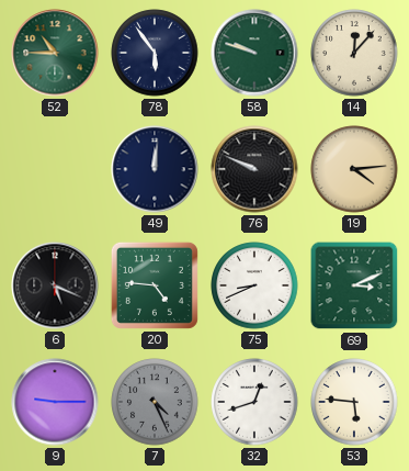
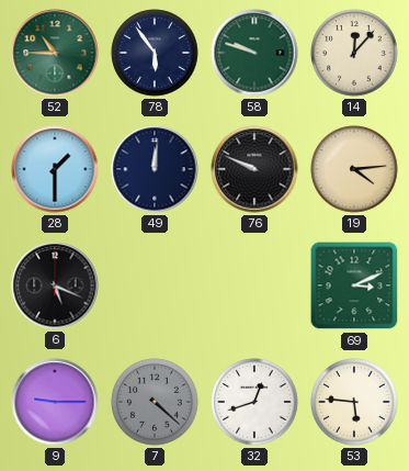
28: none -> 1:30
20: 4:46 -> none
75: 8:41 -> none
7: 4:26 -> 4:22
